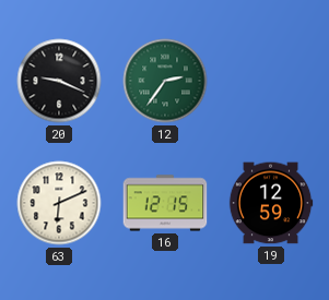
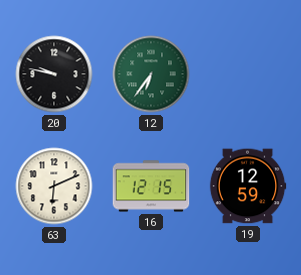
20: 9:19 -> 9:47
12: 2:36 -> 6:36
